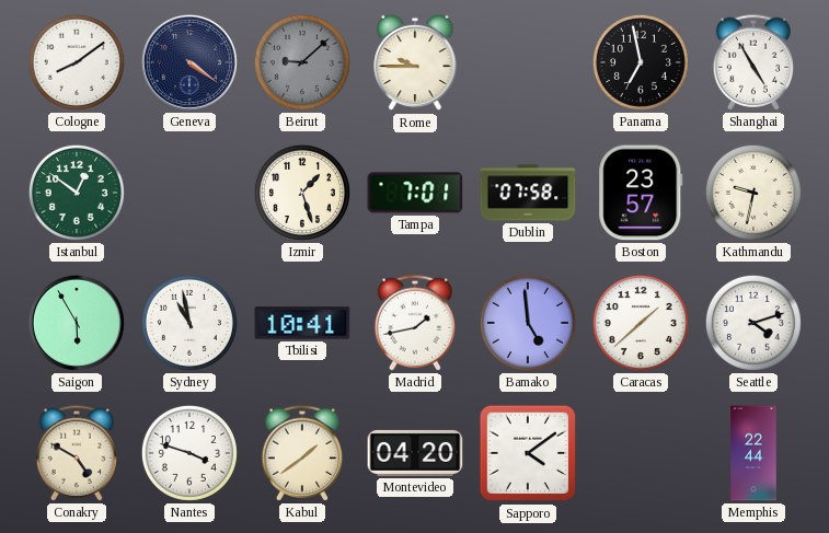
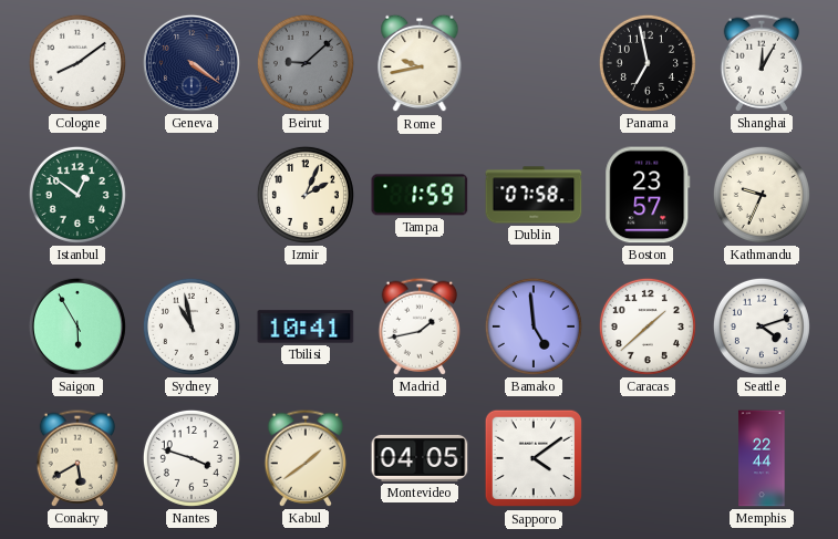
Rome: 9:45 -> 9:43
Shanghai: 4:55 -> 12:05
Izmir: 1:27 -> 2:04
Tampa: 7:01 -> 1:59
Kathmandu: 9:32 -> 9:34
Conakry: 4:50 -> 5:40
Montevideo: 04:20 -> 04:05
